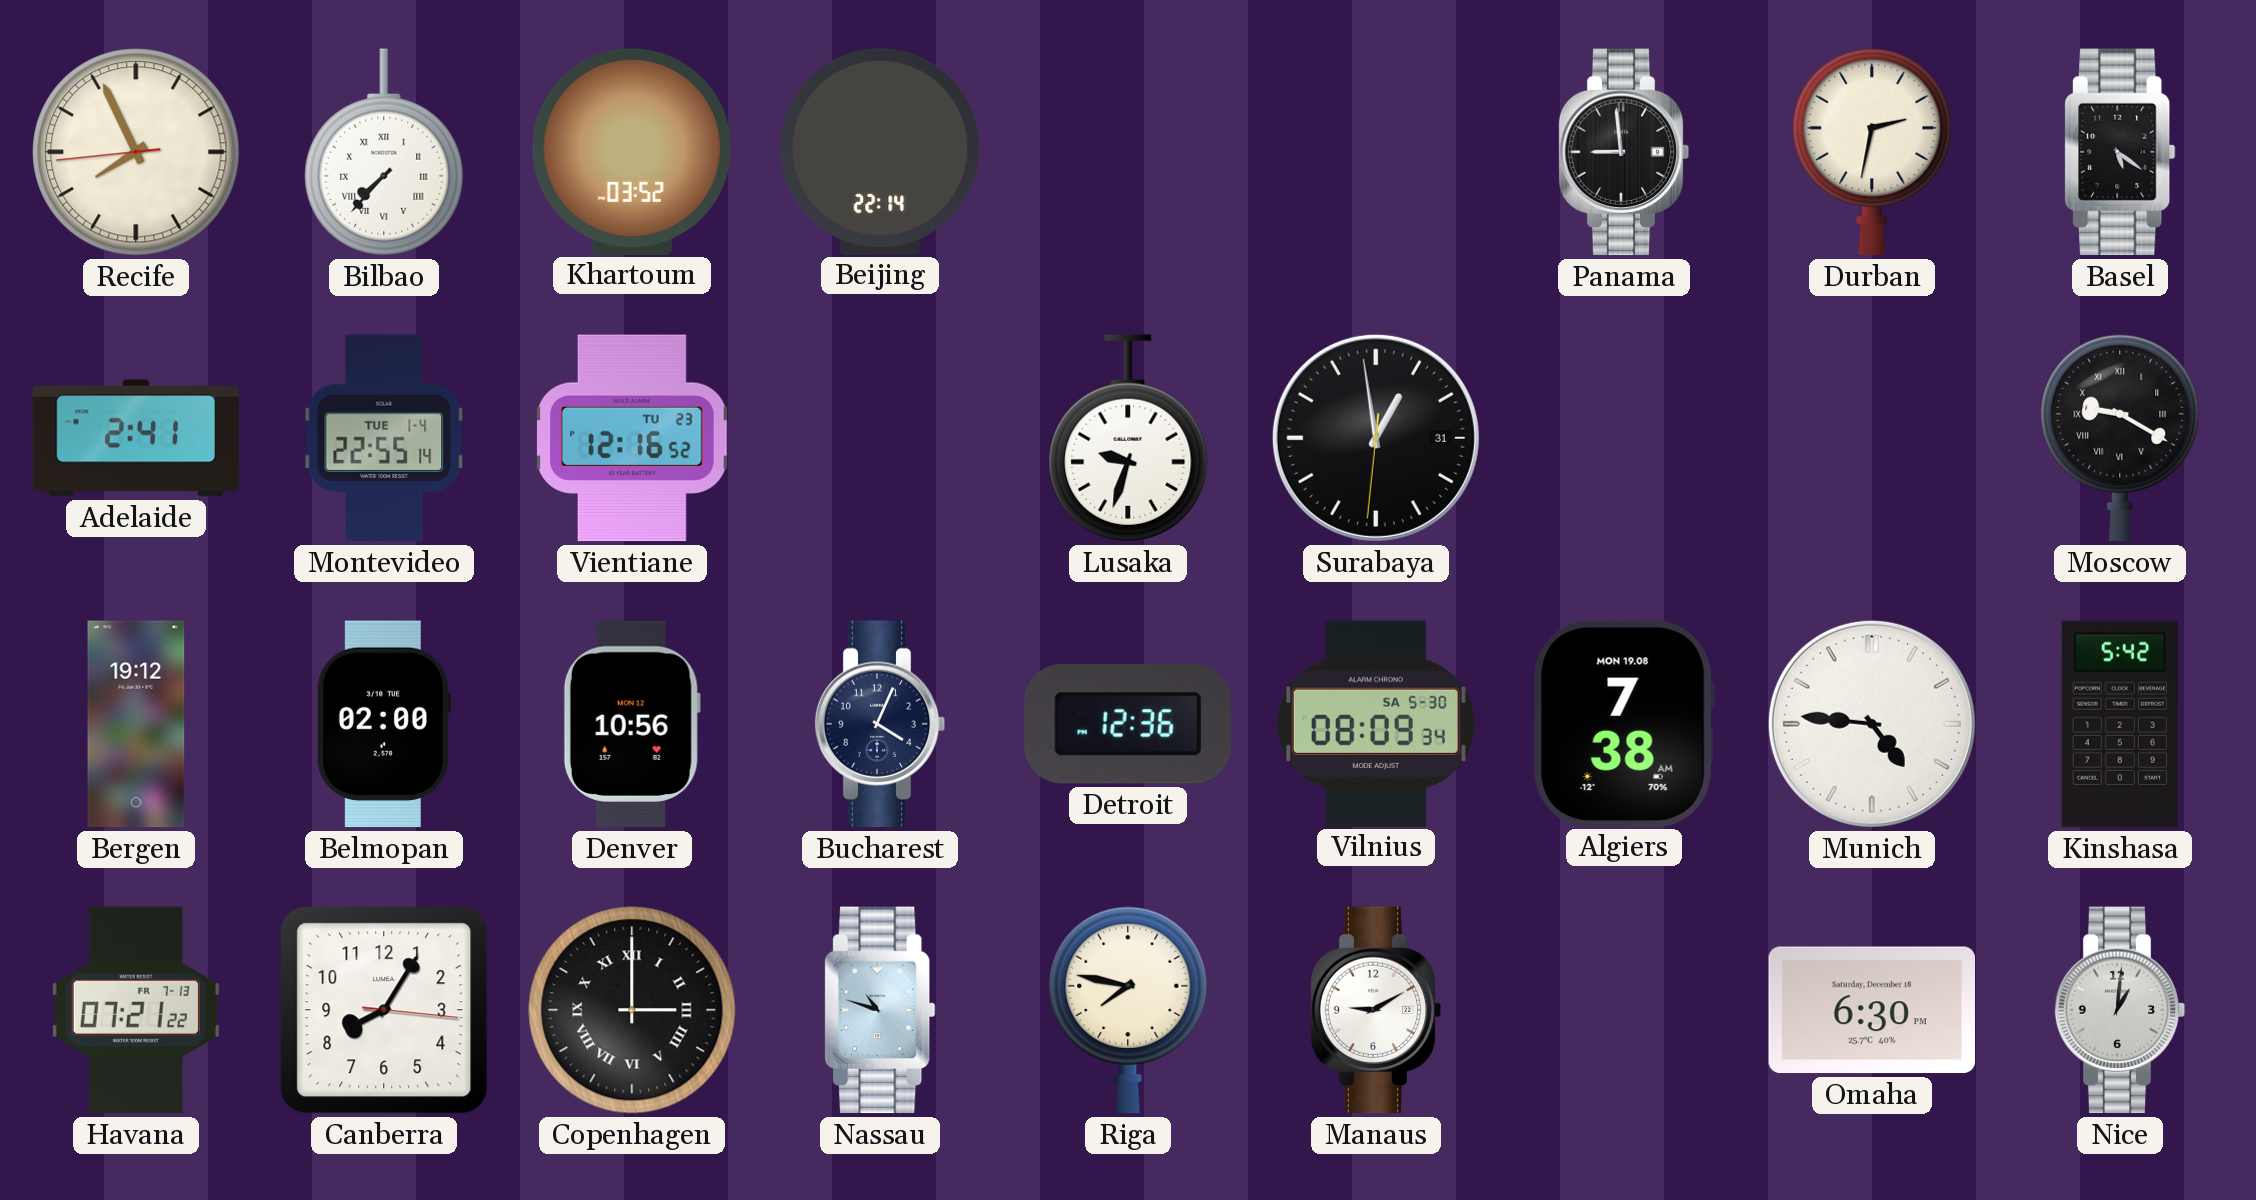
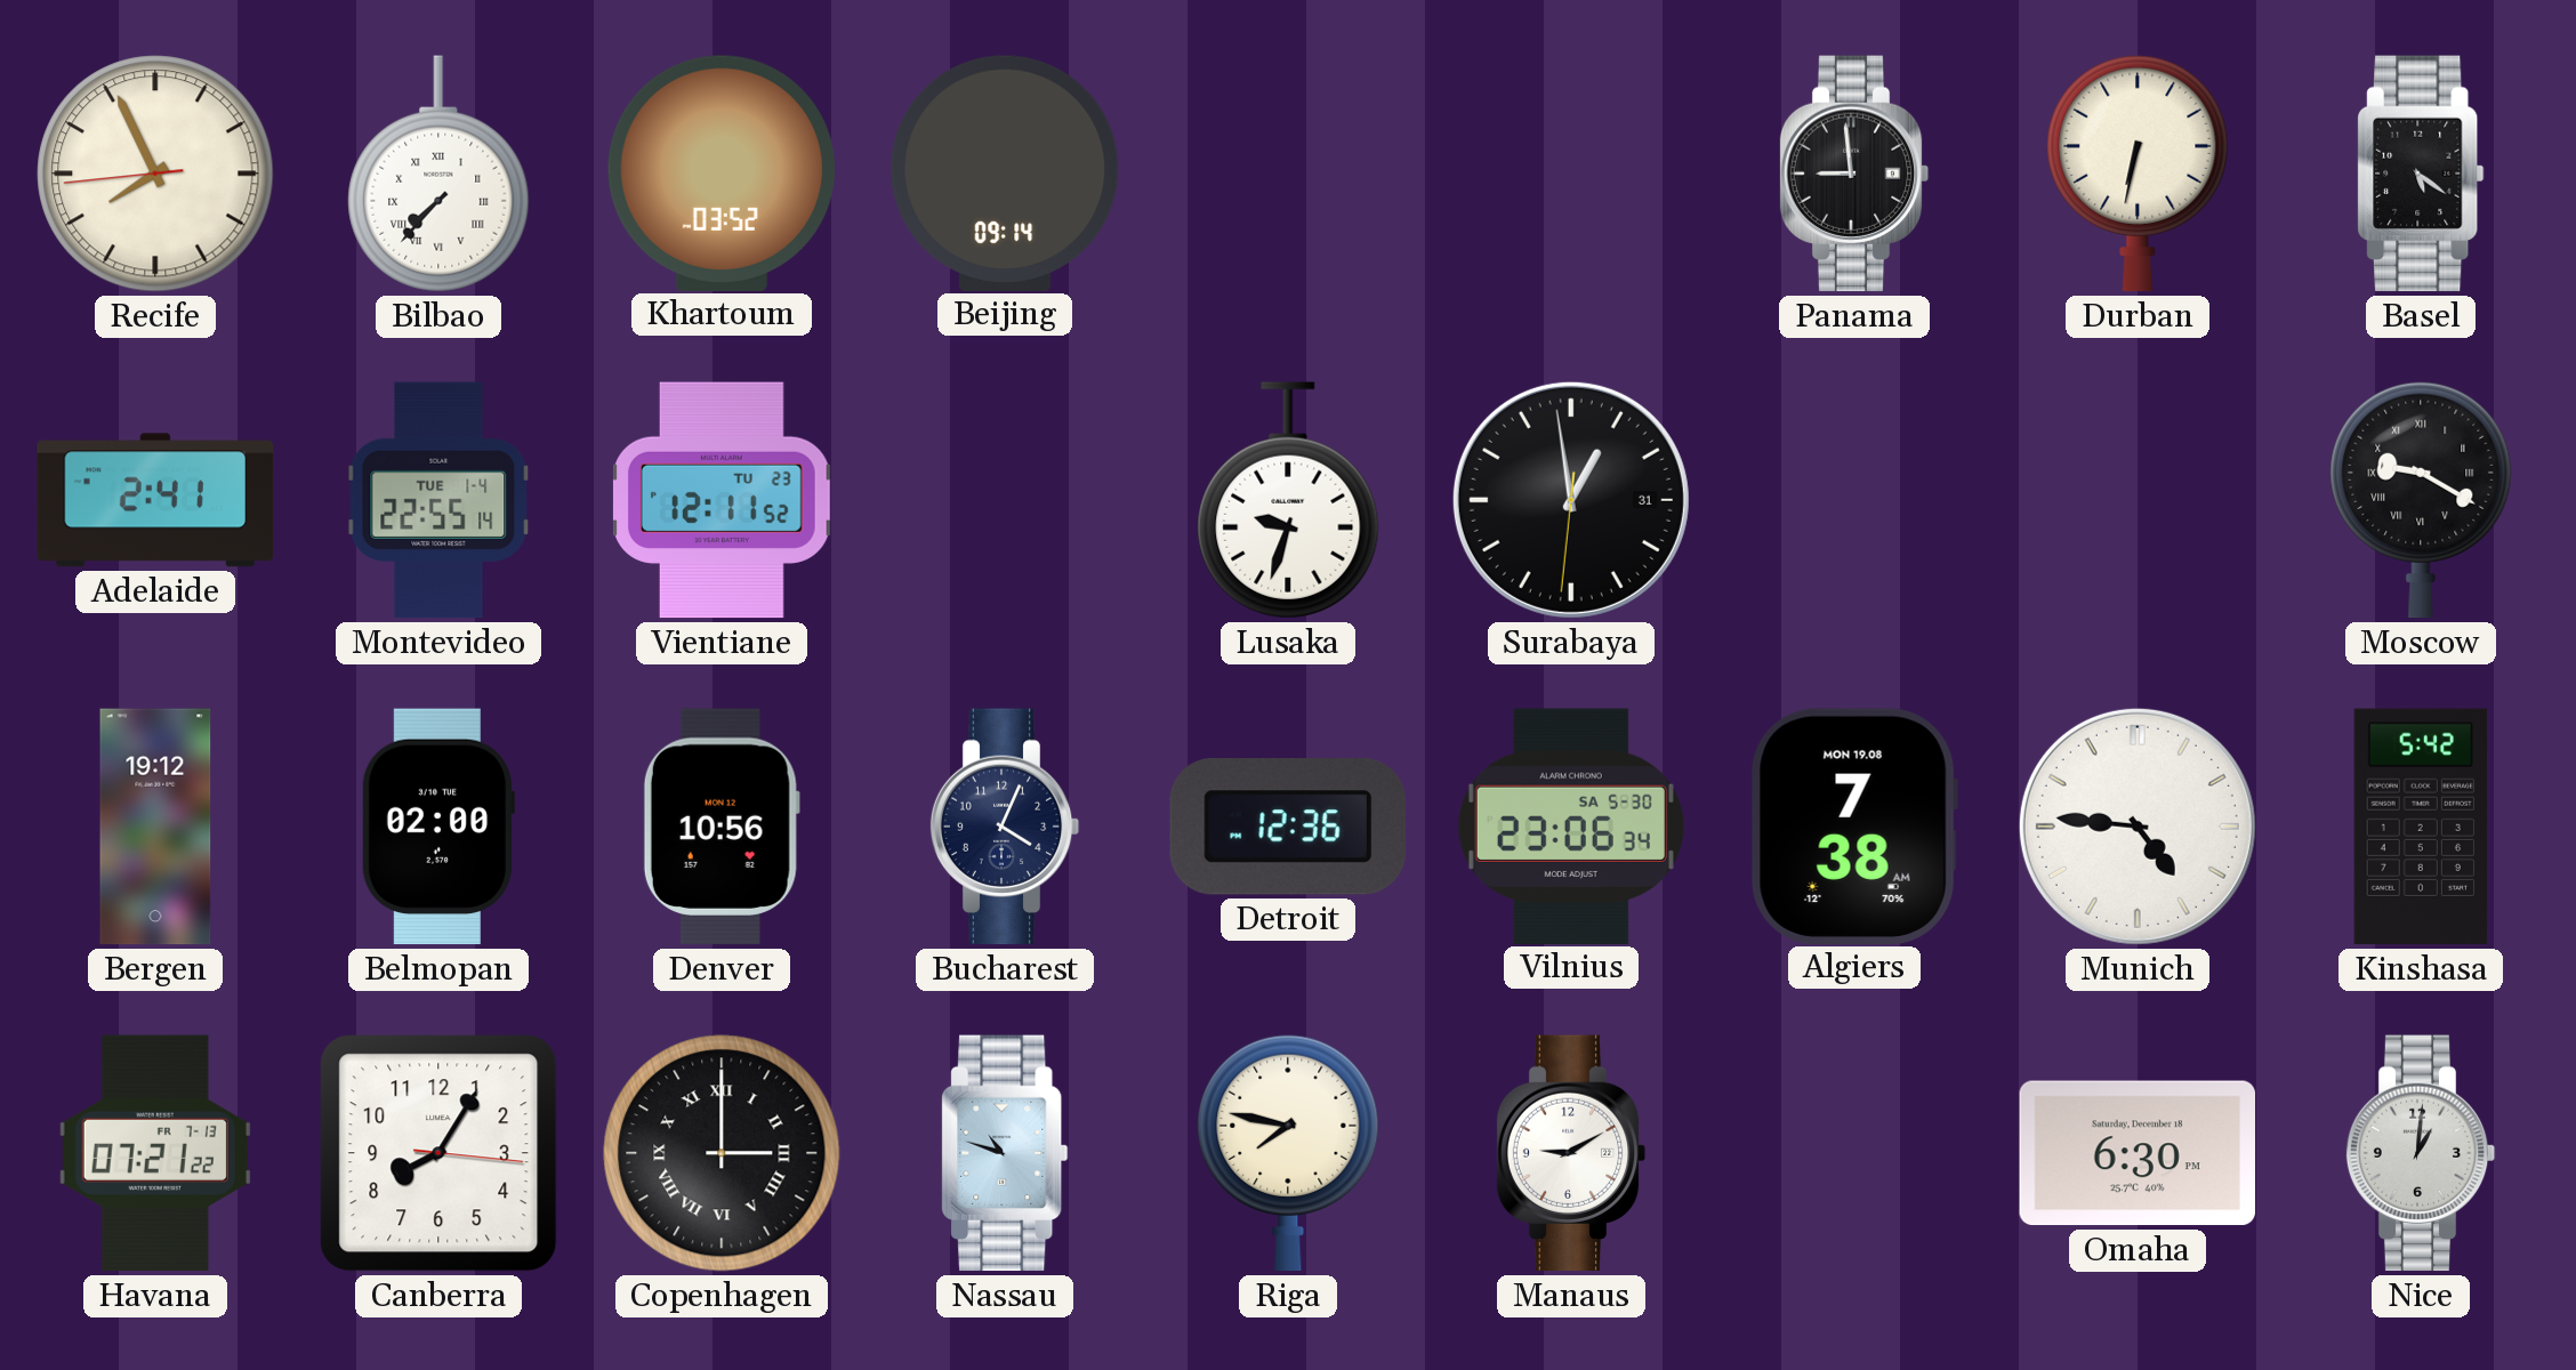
Beijing: 22:14 -> 09:14
Durban: 2:32 -> 6:32
Vientiane: 12:16 -> 12:11
Vilnius: 08:09 -> 23:06
